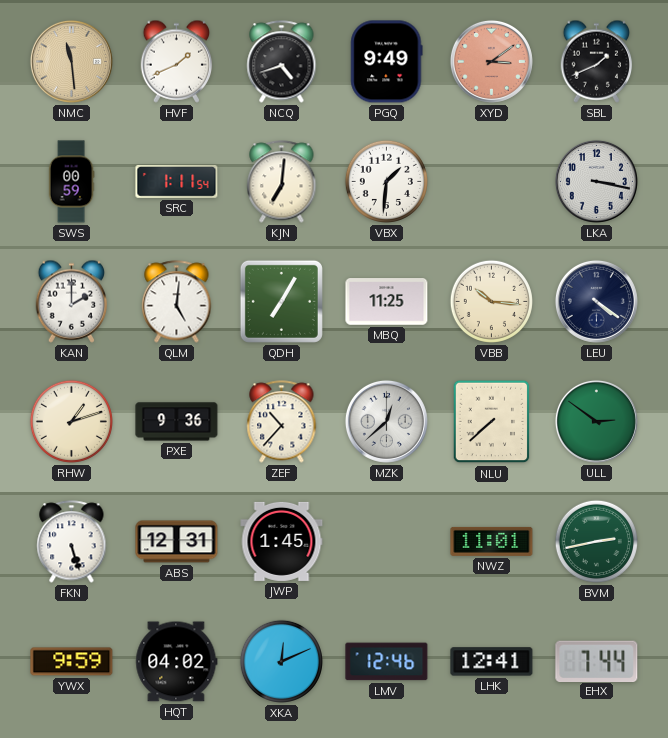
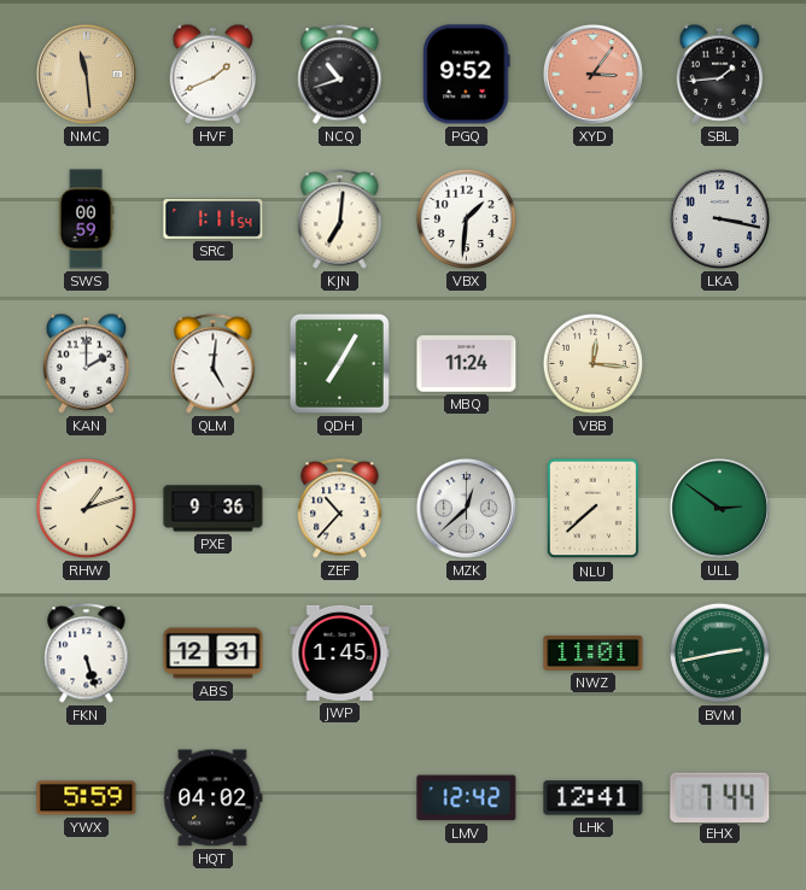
NCQ: 4:42 -> 10:42
PGQ: 9:49 -> 9:52
XYD: 3:09 -> 3:06
SBL: 1:41 -> 1:44
MBQ: 11:25 -> 11:24
VBB: 10:16 -> 12:16
LEU: 4:21 -> none
YWX: 9:59 -> 5:59
XKA: 12:11 -> none
LMV: 12:46 -> 12:42
